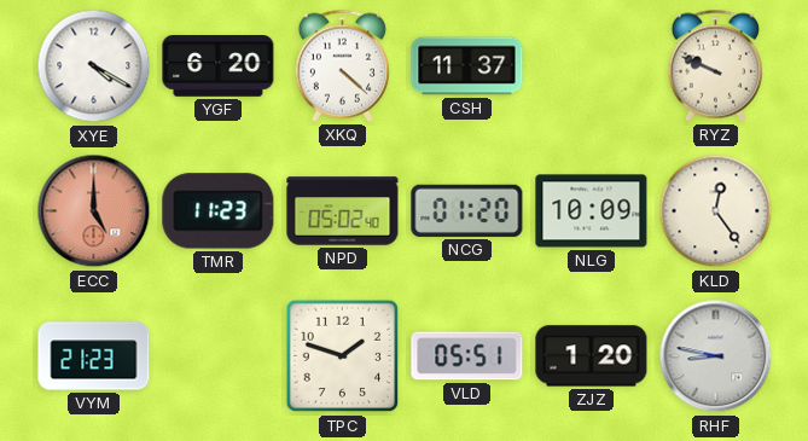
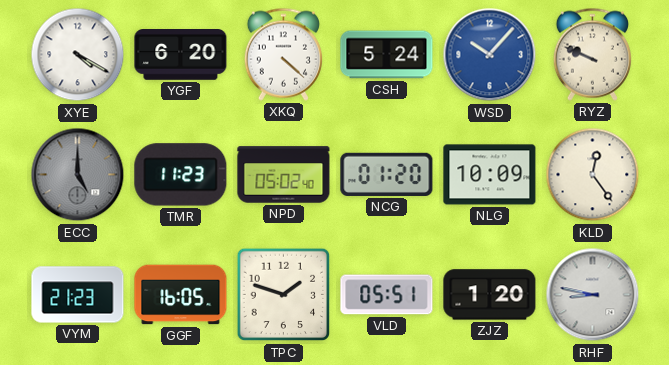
CSH: 11:37 -> 5:24
WSD: none -> 10:07
ECC dial: salmon -> grey
GGF: none -> 16:05
